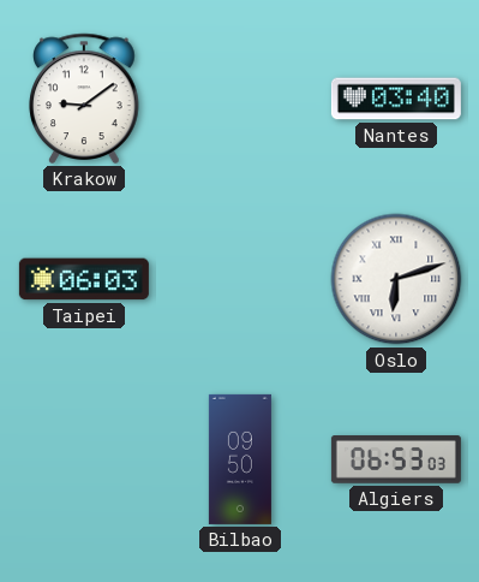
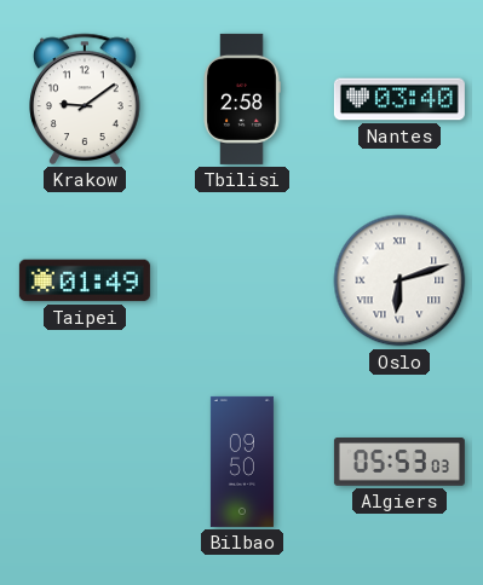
Tbilisi: none -> 2:58
Taipei: 06:03 -> 01:49
Algiers: 06:53 -> 05:53
